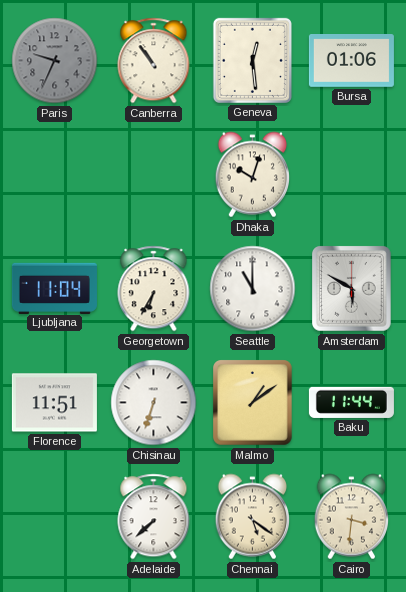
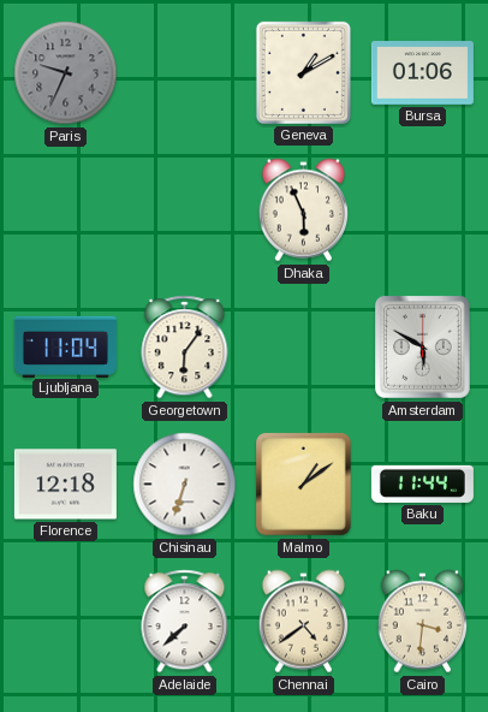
Canberra: 10:54 -> none
Geneva: 12:29 -> 1:10
Dhaka: 10:03 -> 5:56
Georgetown: 6:35 -> 6:06
Seattle: 11:00 -> none
Florence: 11:51 -> 12:18
Chennai: 5:21 -> 4:39
